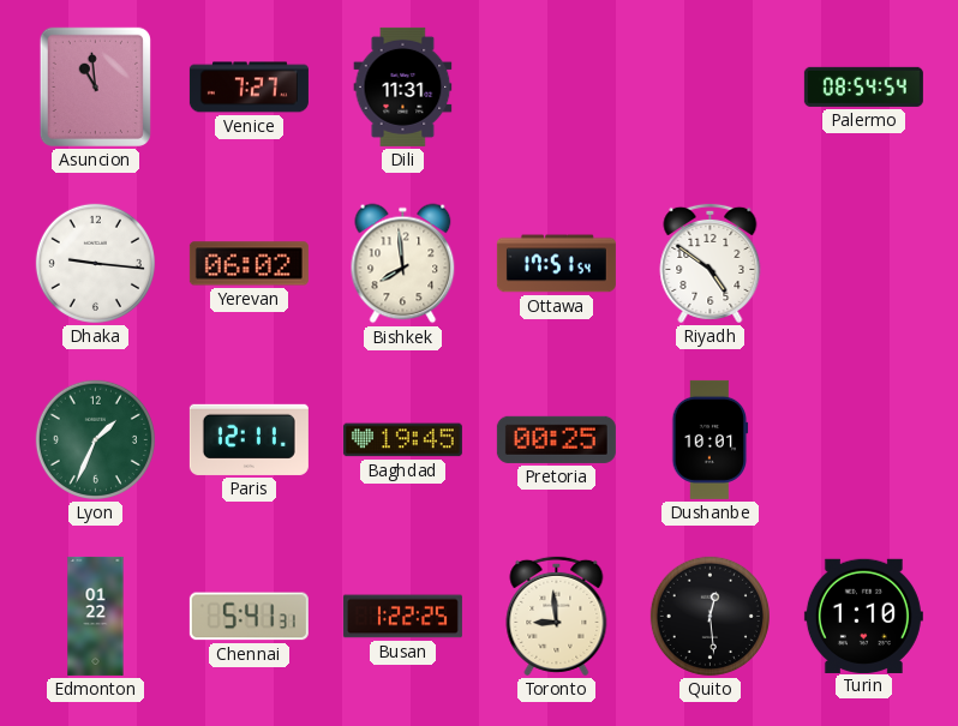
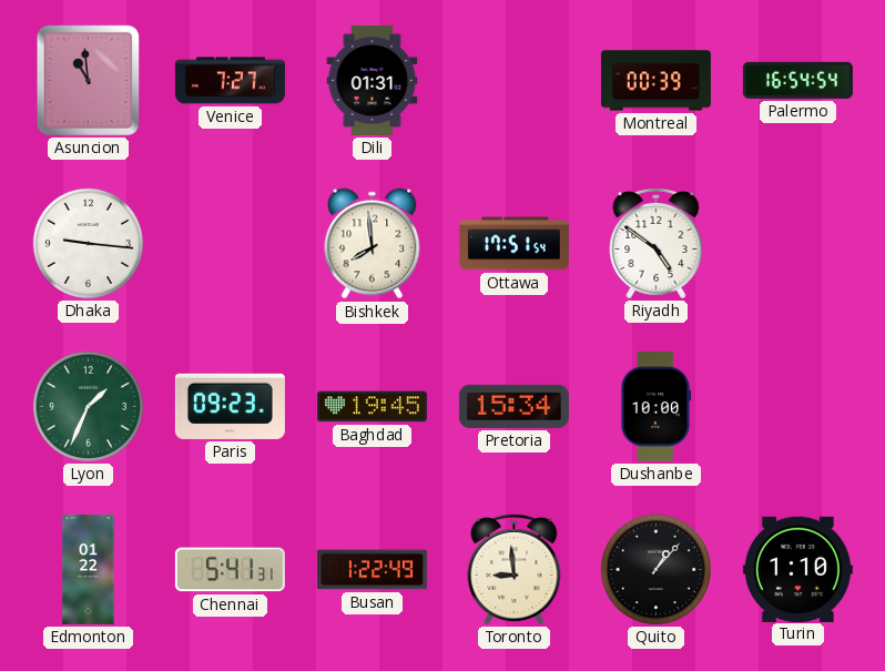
Dili: 11:31 -> 01:31
Montreal: none -> 00:39
Palermo: 08:54 -> 16:54
Yerevan: 06:02 -> none
Paris: 12:11 -> 09:23
Pretoria: 00:25 -> 15:34
Dushanbe: 10:01 -> 10:00
Busan: 1:22:25 -> 1:22:49
Quito: 12:29 -> 1:07
